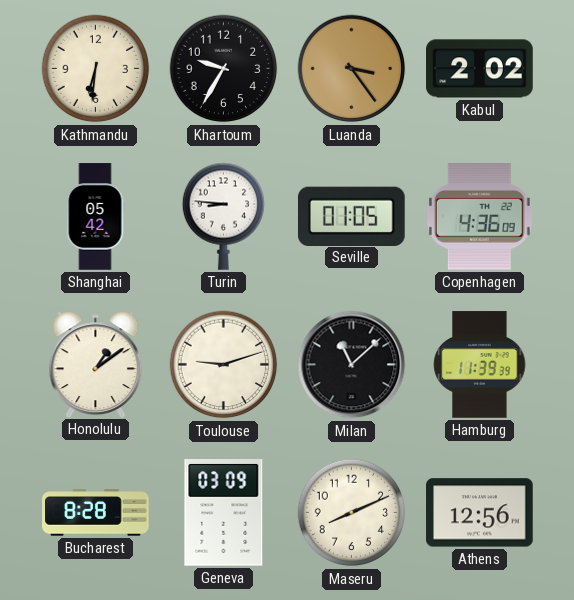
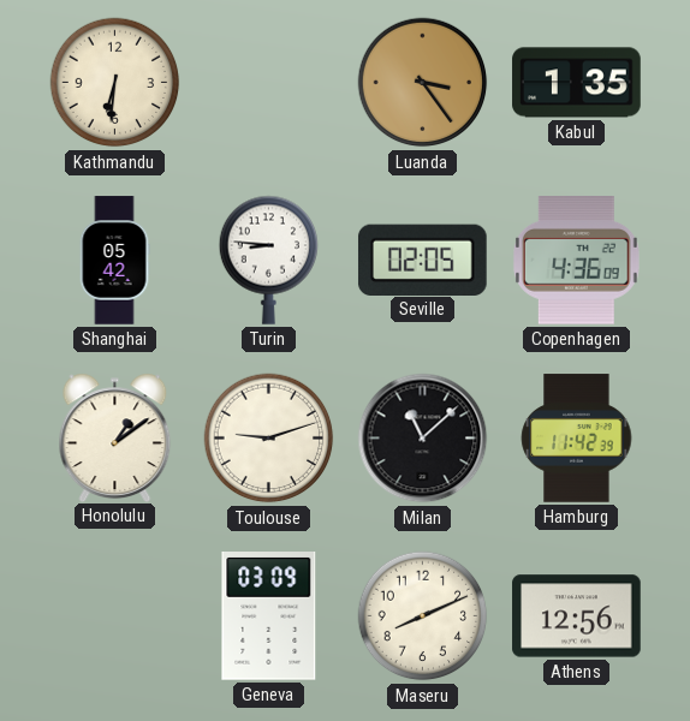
Khartoum: 9:35 -> none
Kabul: 2:02 -> 1:35
Seville: 01:05 -> 02:05
Hamburg: 11:39 -> 11:42
Bucharest: 8:28 -> none
